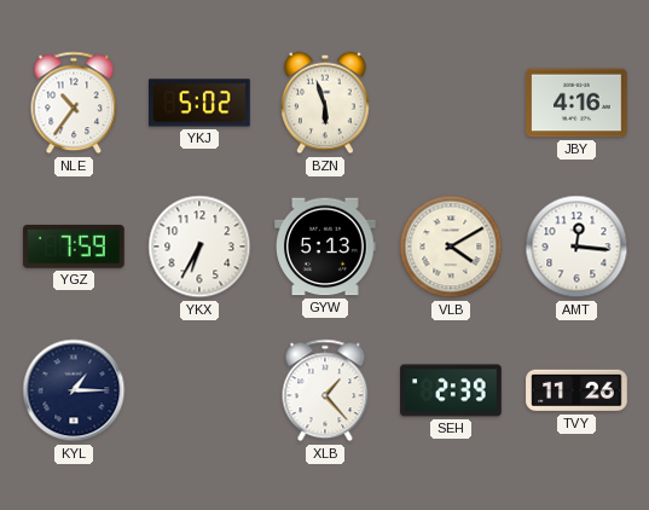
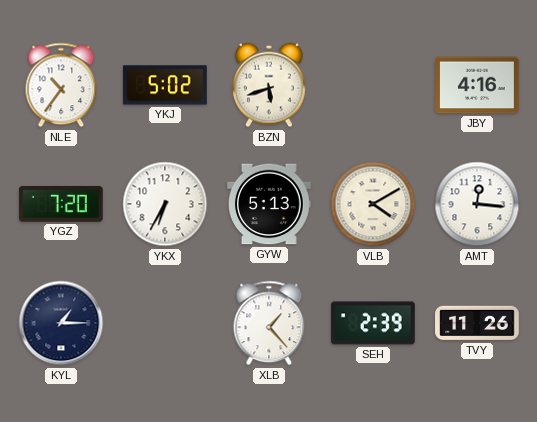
BZN: 5:57 -> 5:42
YGZ: 7:59 -> 7:20
